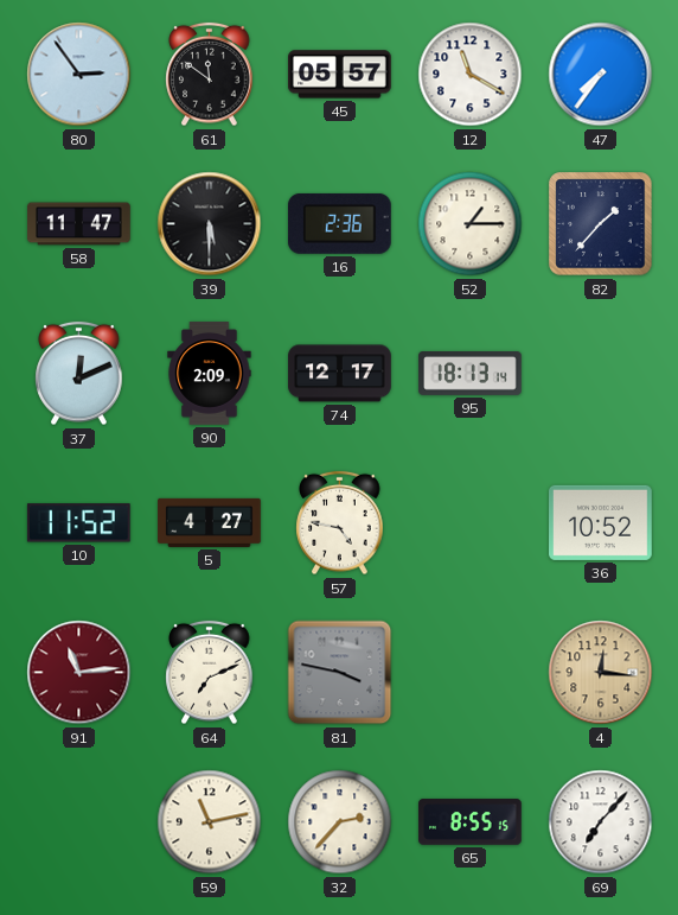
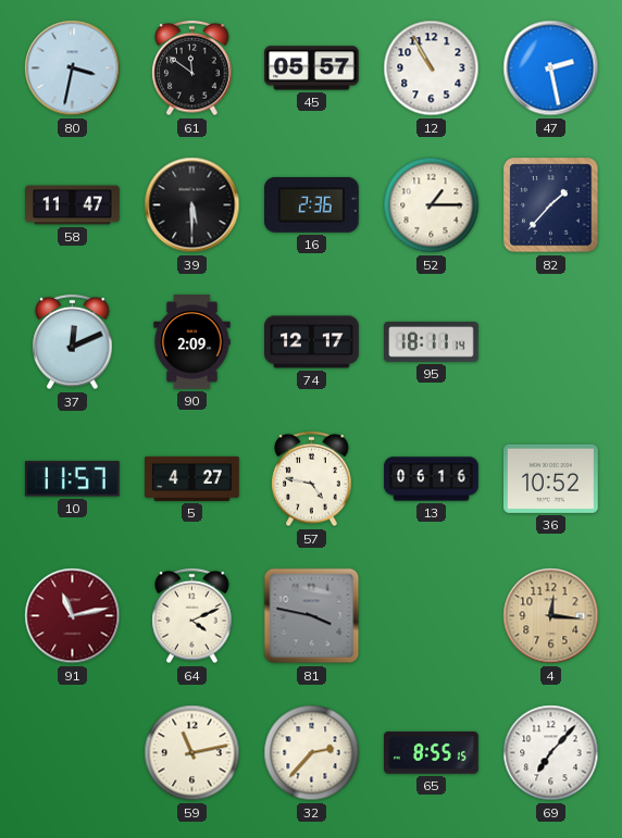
80: 2:54 -> 3:32
12: 11:20 -> 10:55
47: 7:36 -> 2:28
95: 18:13 -> 18:11
10: 11:52 -> 11:57
13: none -> 06:16
91: 11:14 -> 11:13
64: 7:11 -> 4:11
